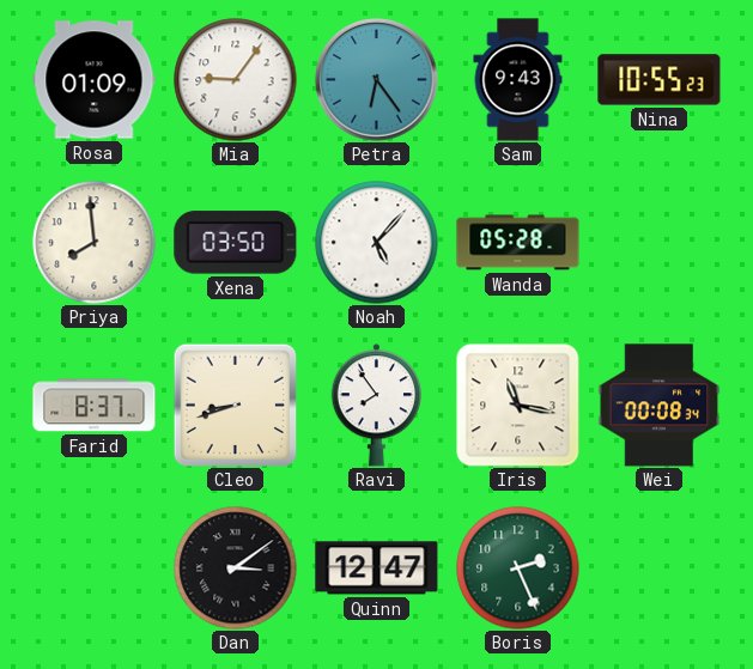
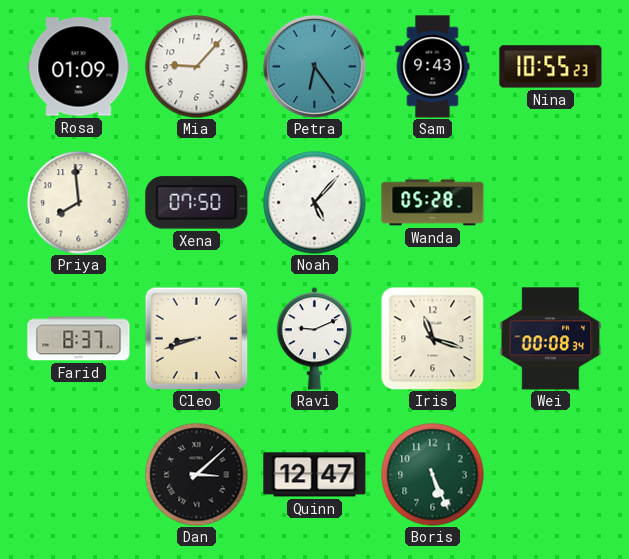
Mia: 9:06 -> 9:07
Xena: 03:50 -> 07:50
Ravi: 7:54 -> 9:11
Iris: 11:17 -> 11:18
Dan: 3:09 -> 3:08
Boris: 2:26 -> 5:26
